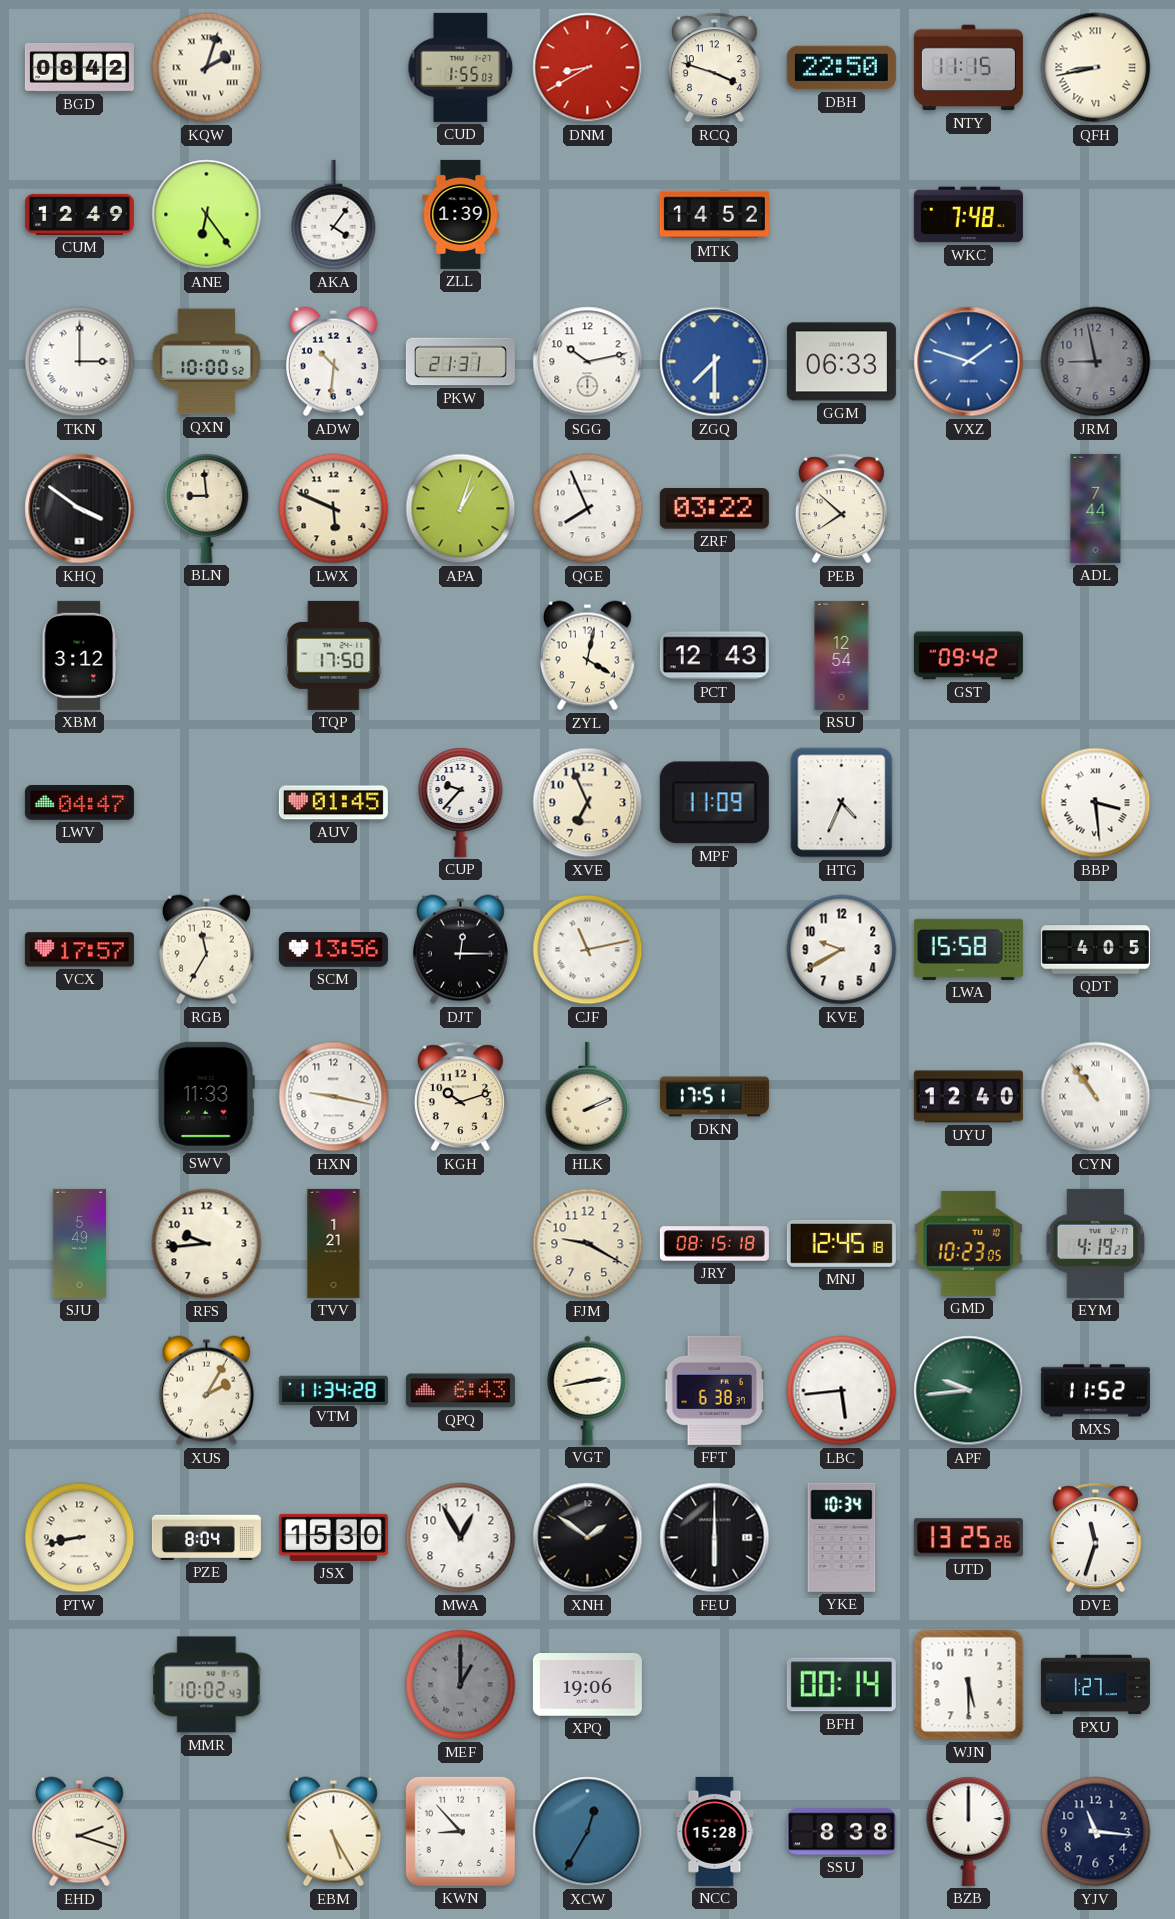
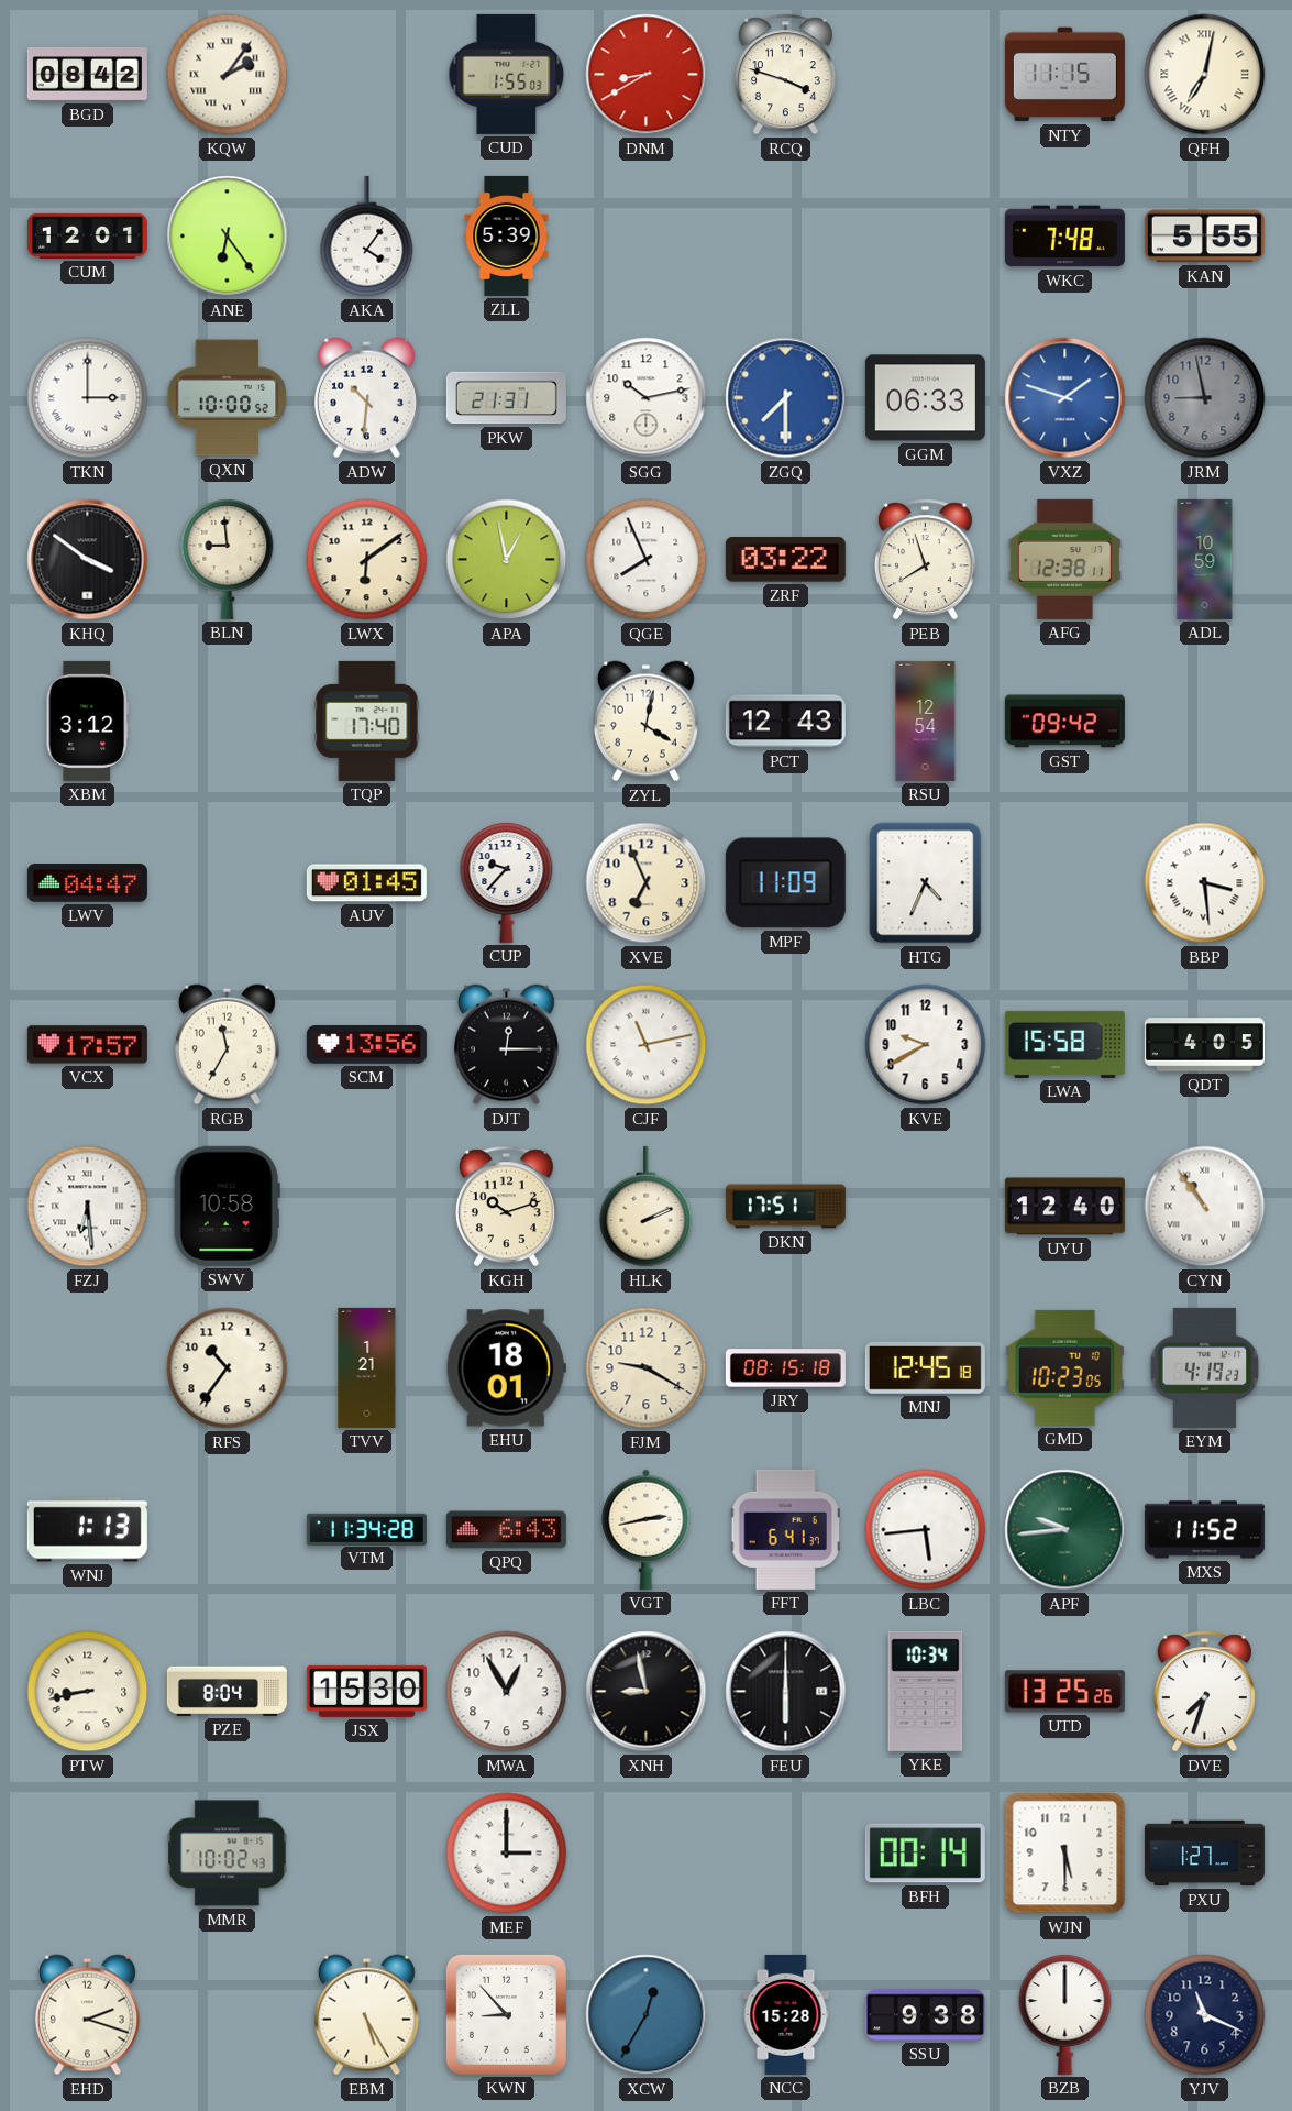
KQW: 2:03 -> 2:06
DBH: 22:50 -> none
QFH: 8:43 -> 7:02
CUM: 12:49 -> 12:01
ZLL: 1:39 -> 5:39
MTK: 14:52 -> none
KAN: none -> 5:55
LWX: 5:49 -> 6:09
APA: 1:03 -> 12:58
PEB: 7:52 -> 7:57
AFG: none -> 12:38
ADL: 7:44 -> 10:59
TQP: 17:50 -> 17:40
FZJ: none -> 6:29
SWV: 11:33 -> 10:58
HXN: 9:17 -> none
SJU: 5:49 -> none
RFS: 9:44 -> 10:36
EHU: none -> 18:01
WNJ: none -> 1:13
XUS: 2:05 -> none
FFT: 6:38 -> 6:41
XNH: 1:51 -> 8:58
DVE: 11:33 -> 7:33
MEF: 1:00 -> 3:00
MEF dial: grey -> white
XPQ: 19:06 -> none
SSU: 8:38 -> 9:38
YJV: 11:16 -> 11:19
